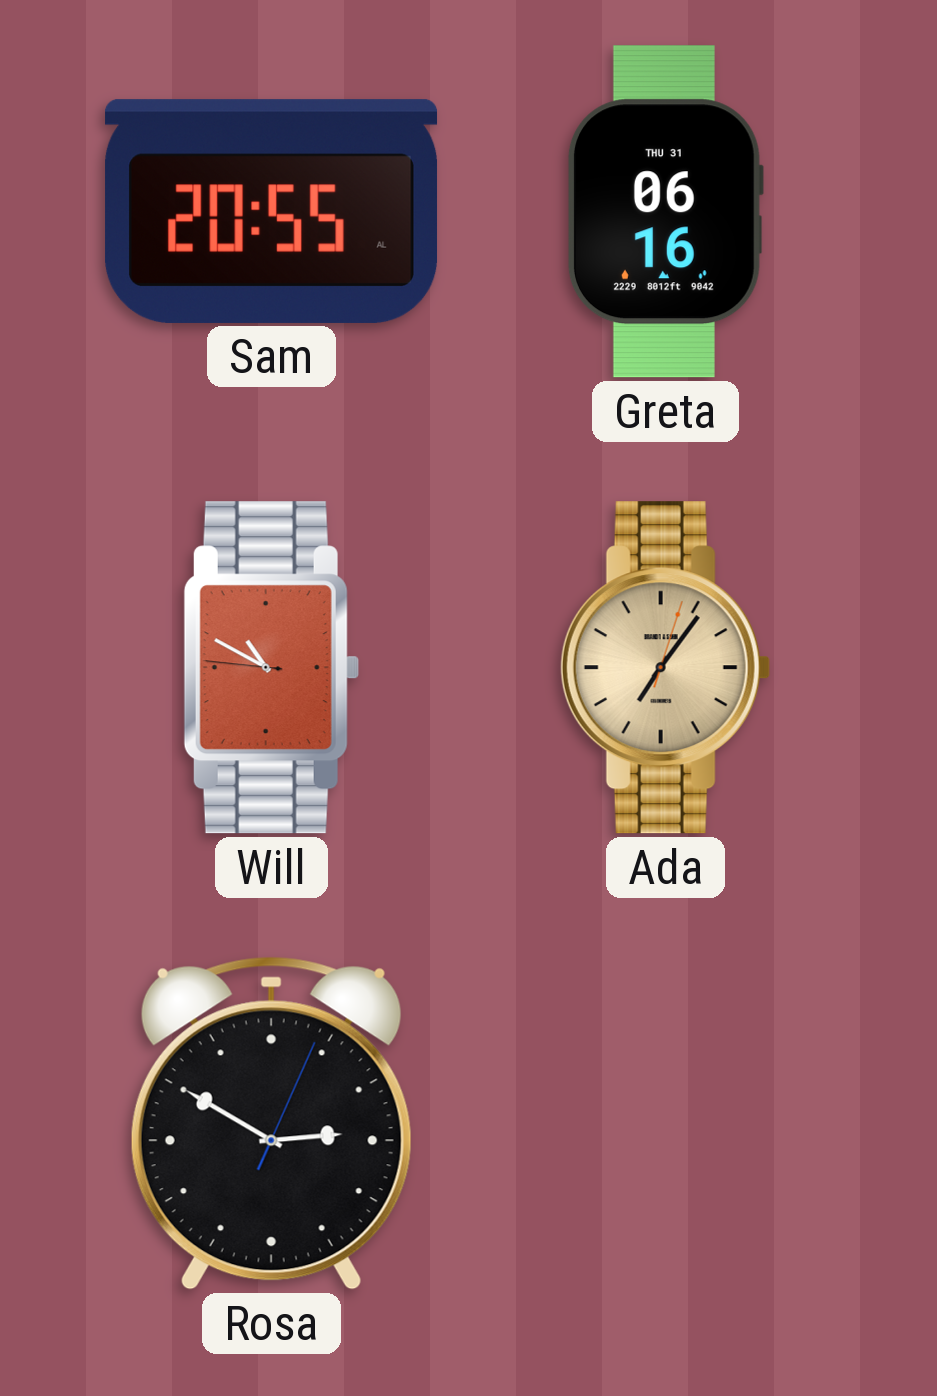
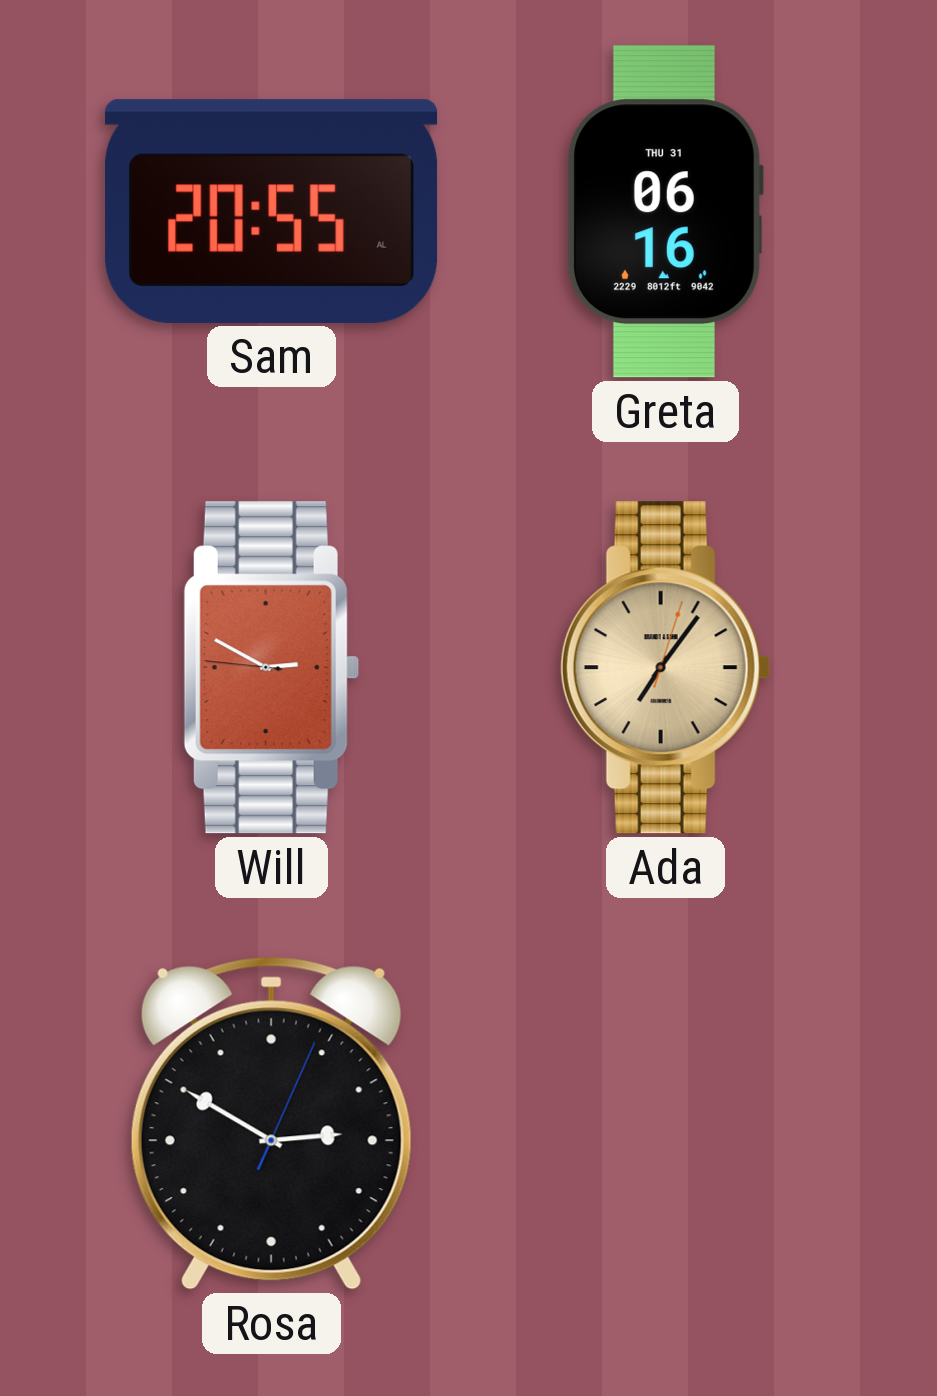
Will: 10:49 -> 2:49
